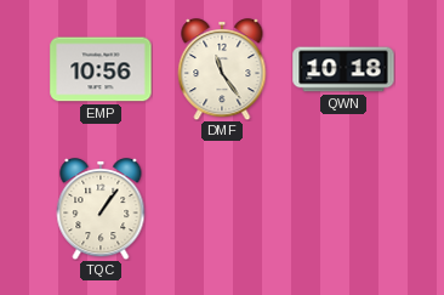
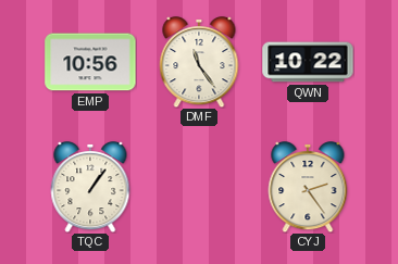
QWN: 10:18 -> 10:22
CYJ: none -> 2:24
